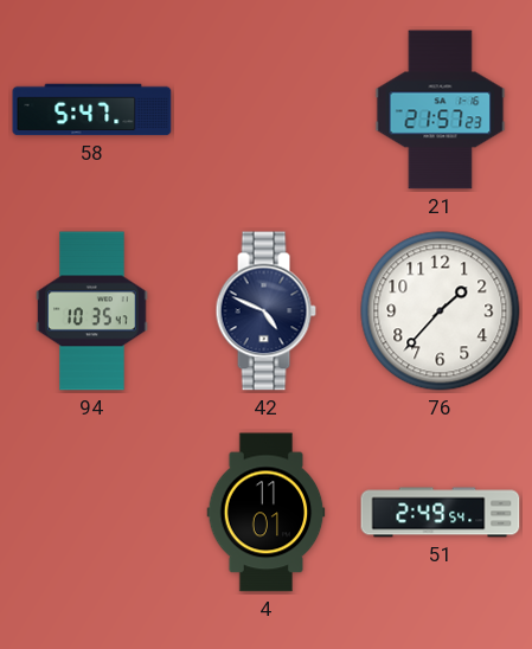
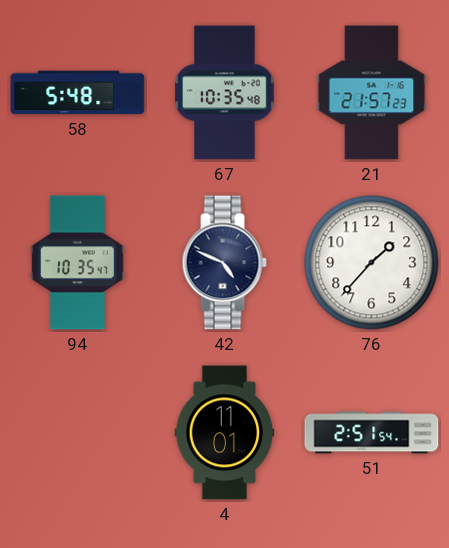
58: 5:47 -> 5:48
67: none -> 10:35
51: 2:49 -> 2:51
